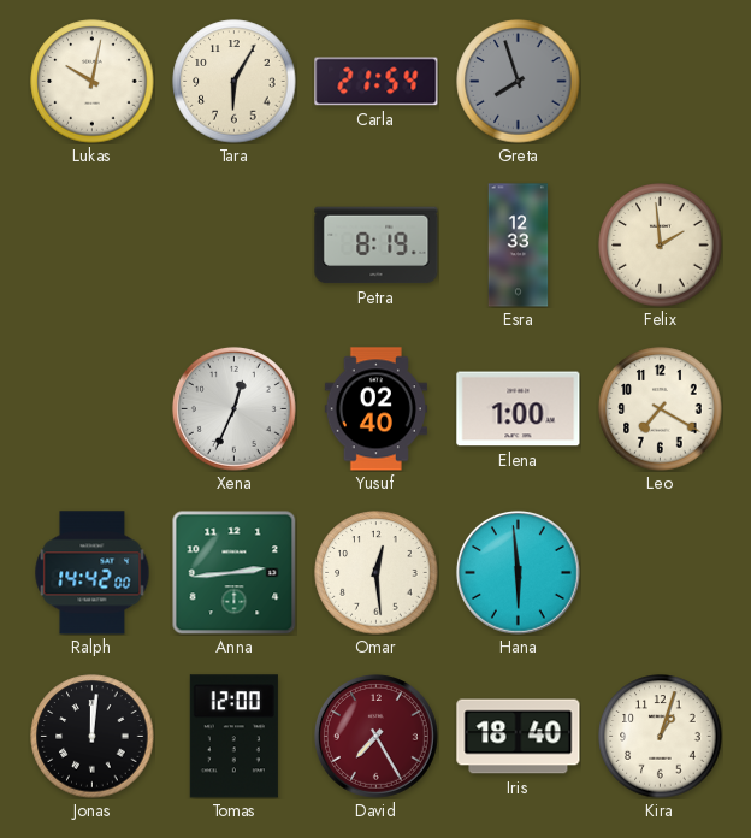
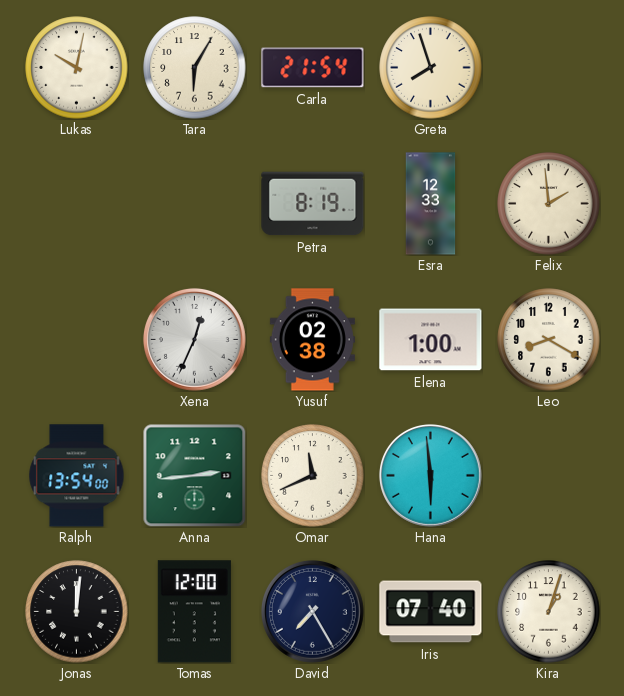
Greta dial: grey -> cream
Yusuf: 02:40 -> 02:38
Leo: 7:20 -> 8:20
Ralph: 14:42 -> 13:54
Omar: 12:29 -> 11:41
David dial: burgundy -> navy
Iris: 18:40 -> 07:40
